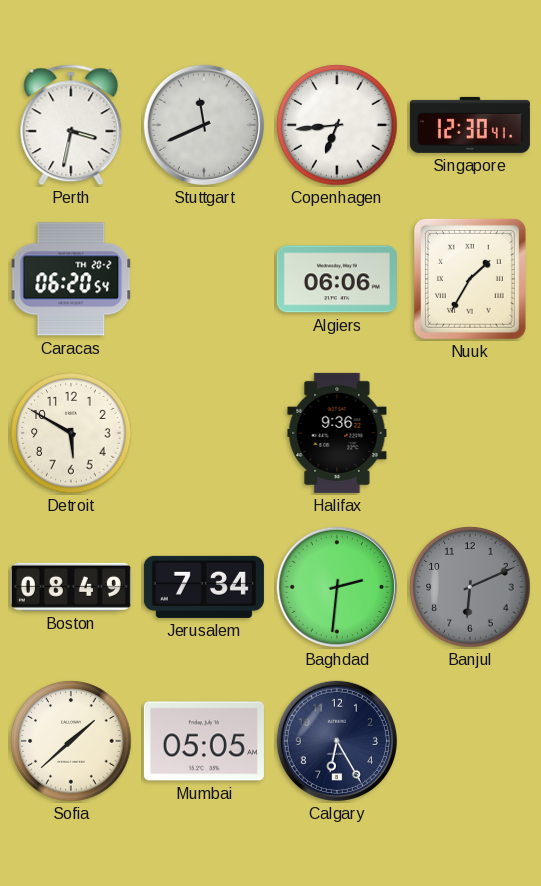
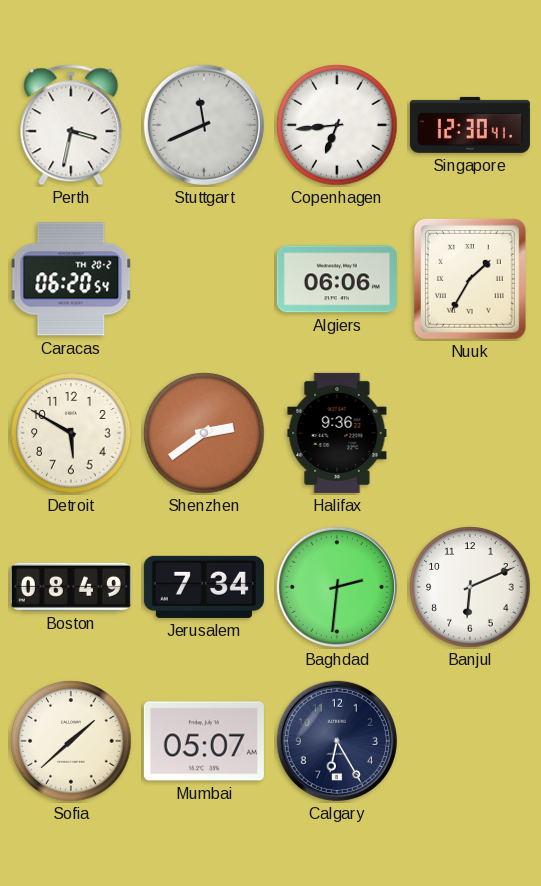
Shenzhen: none -> 2:39
Banjul dial: grey -> white
Mumbai: 05:05 -> 05:07
